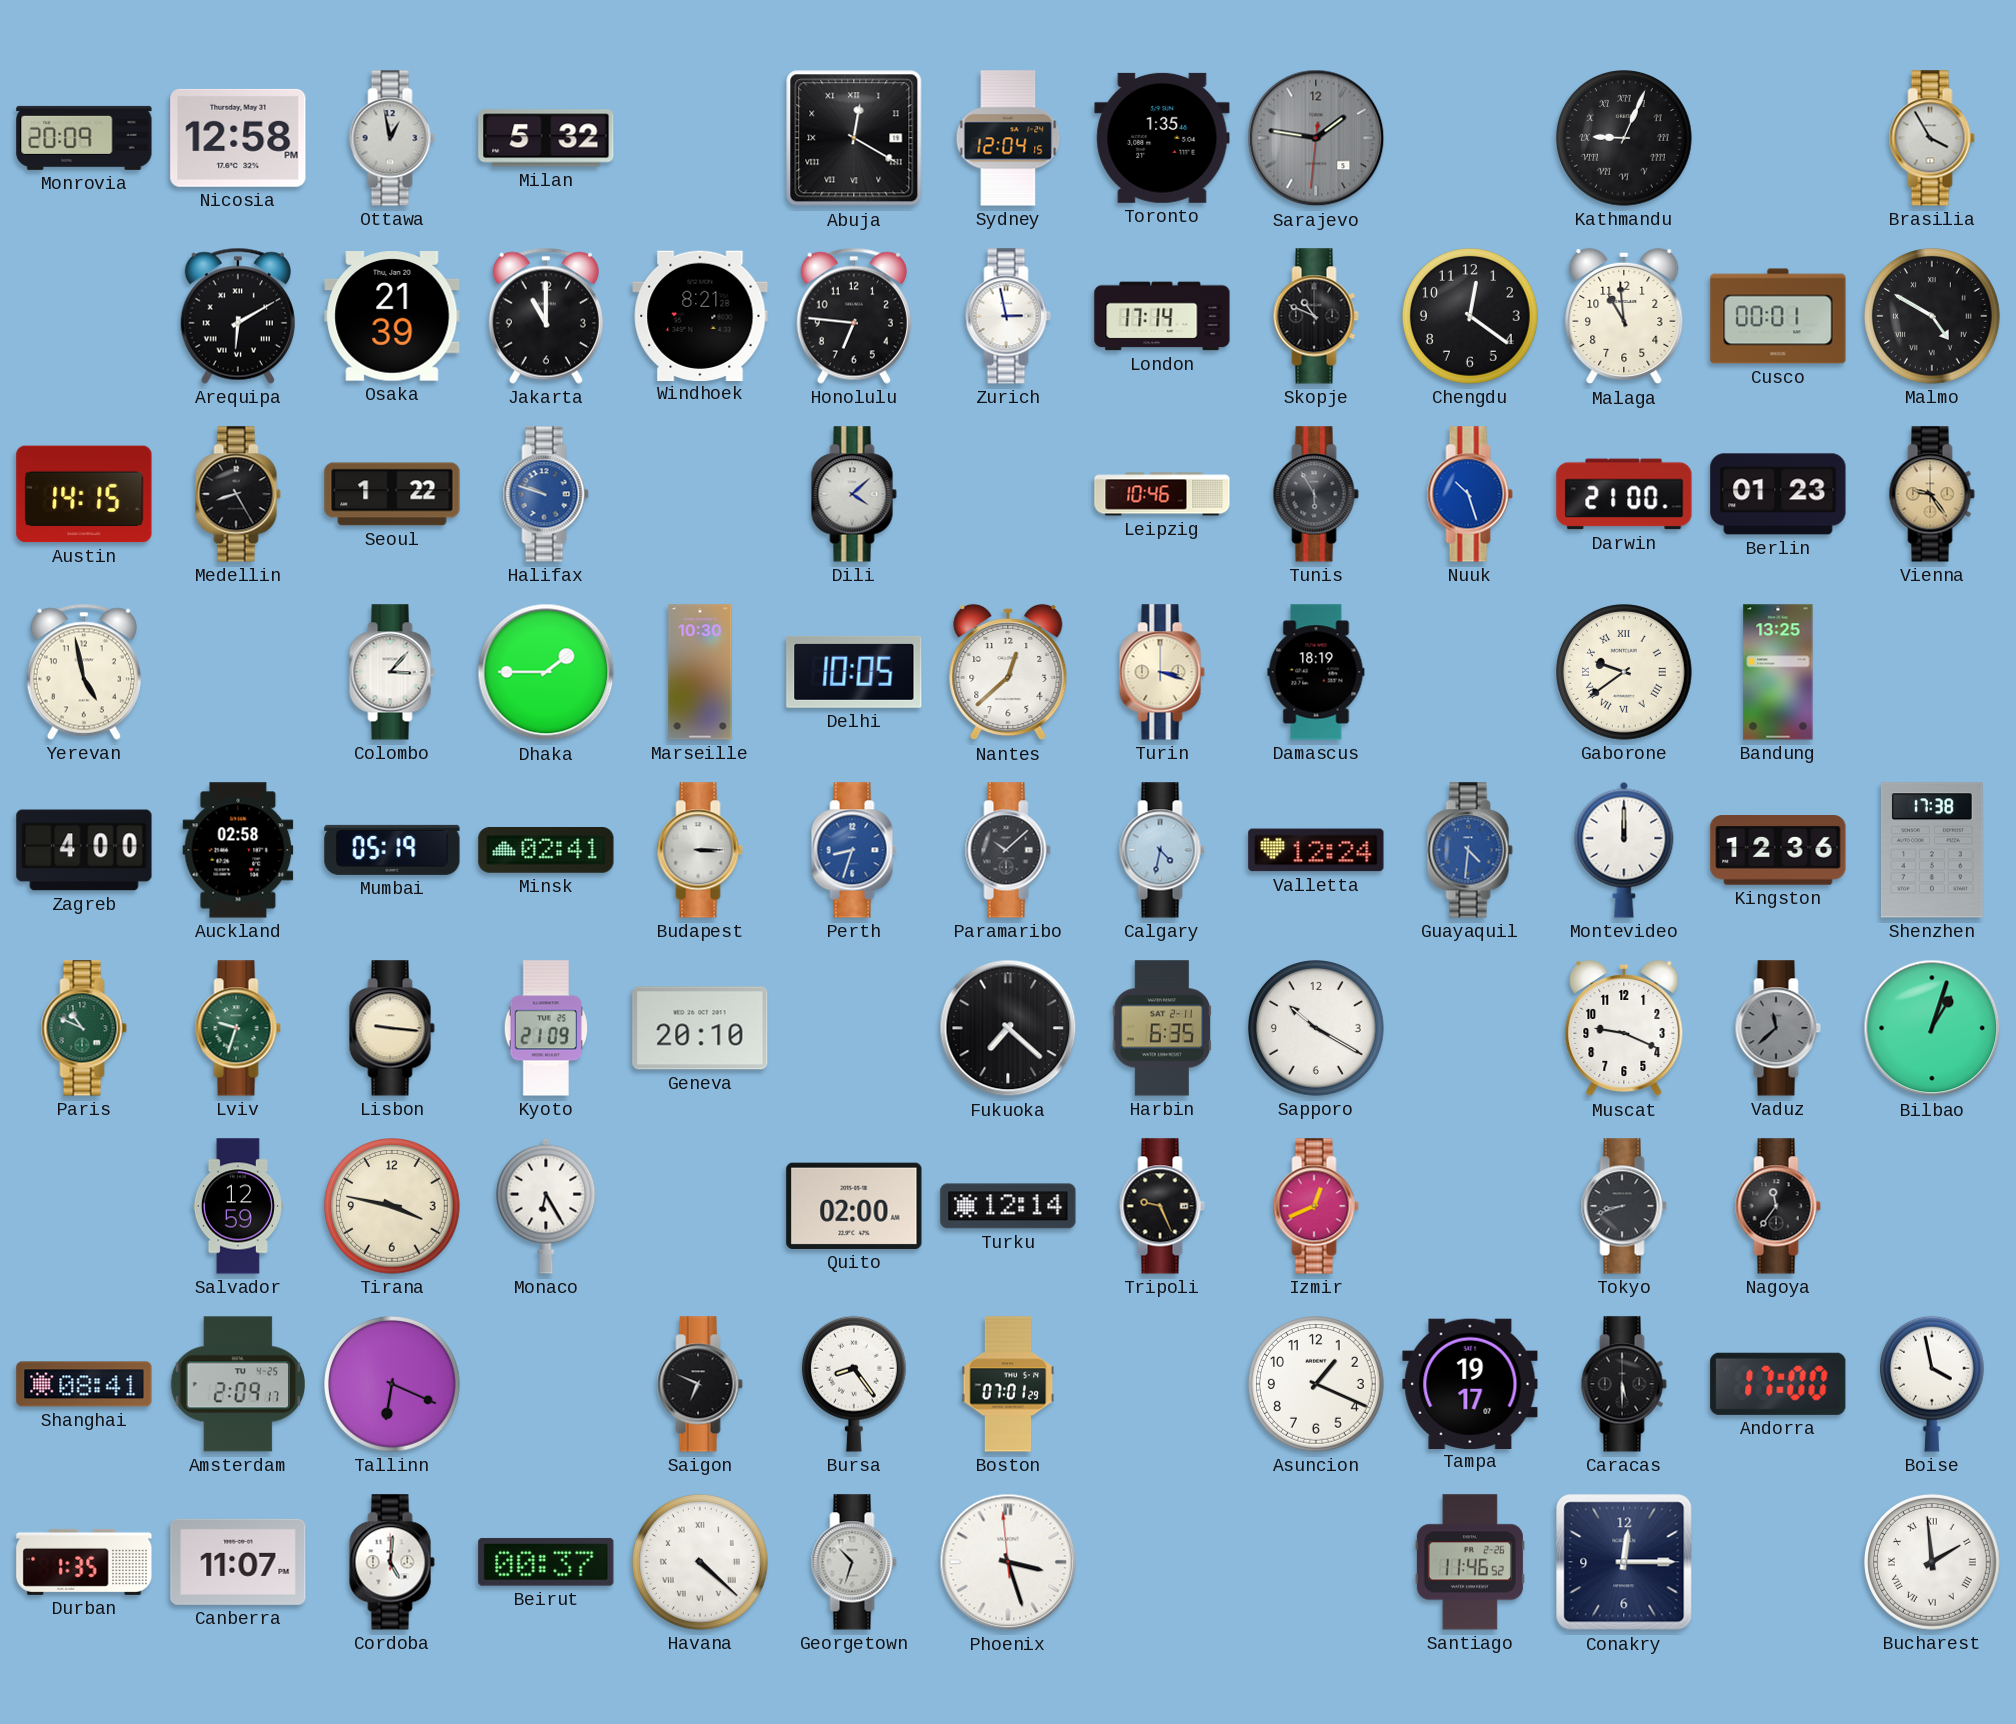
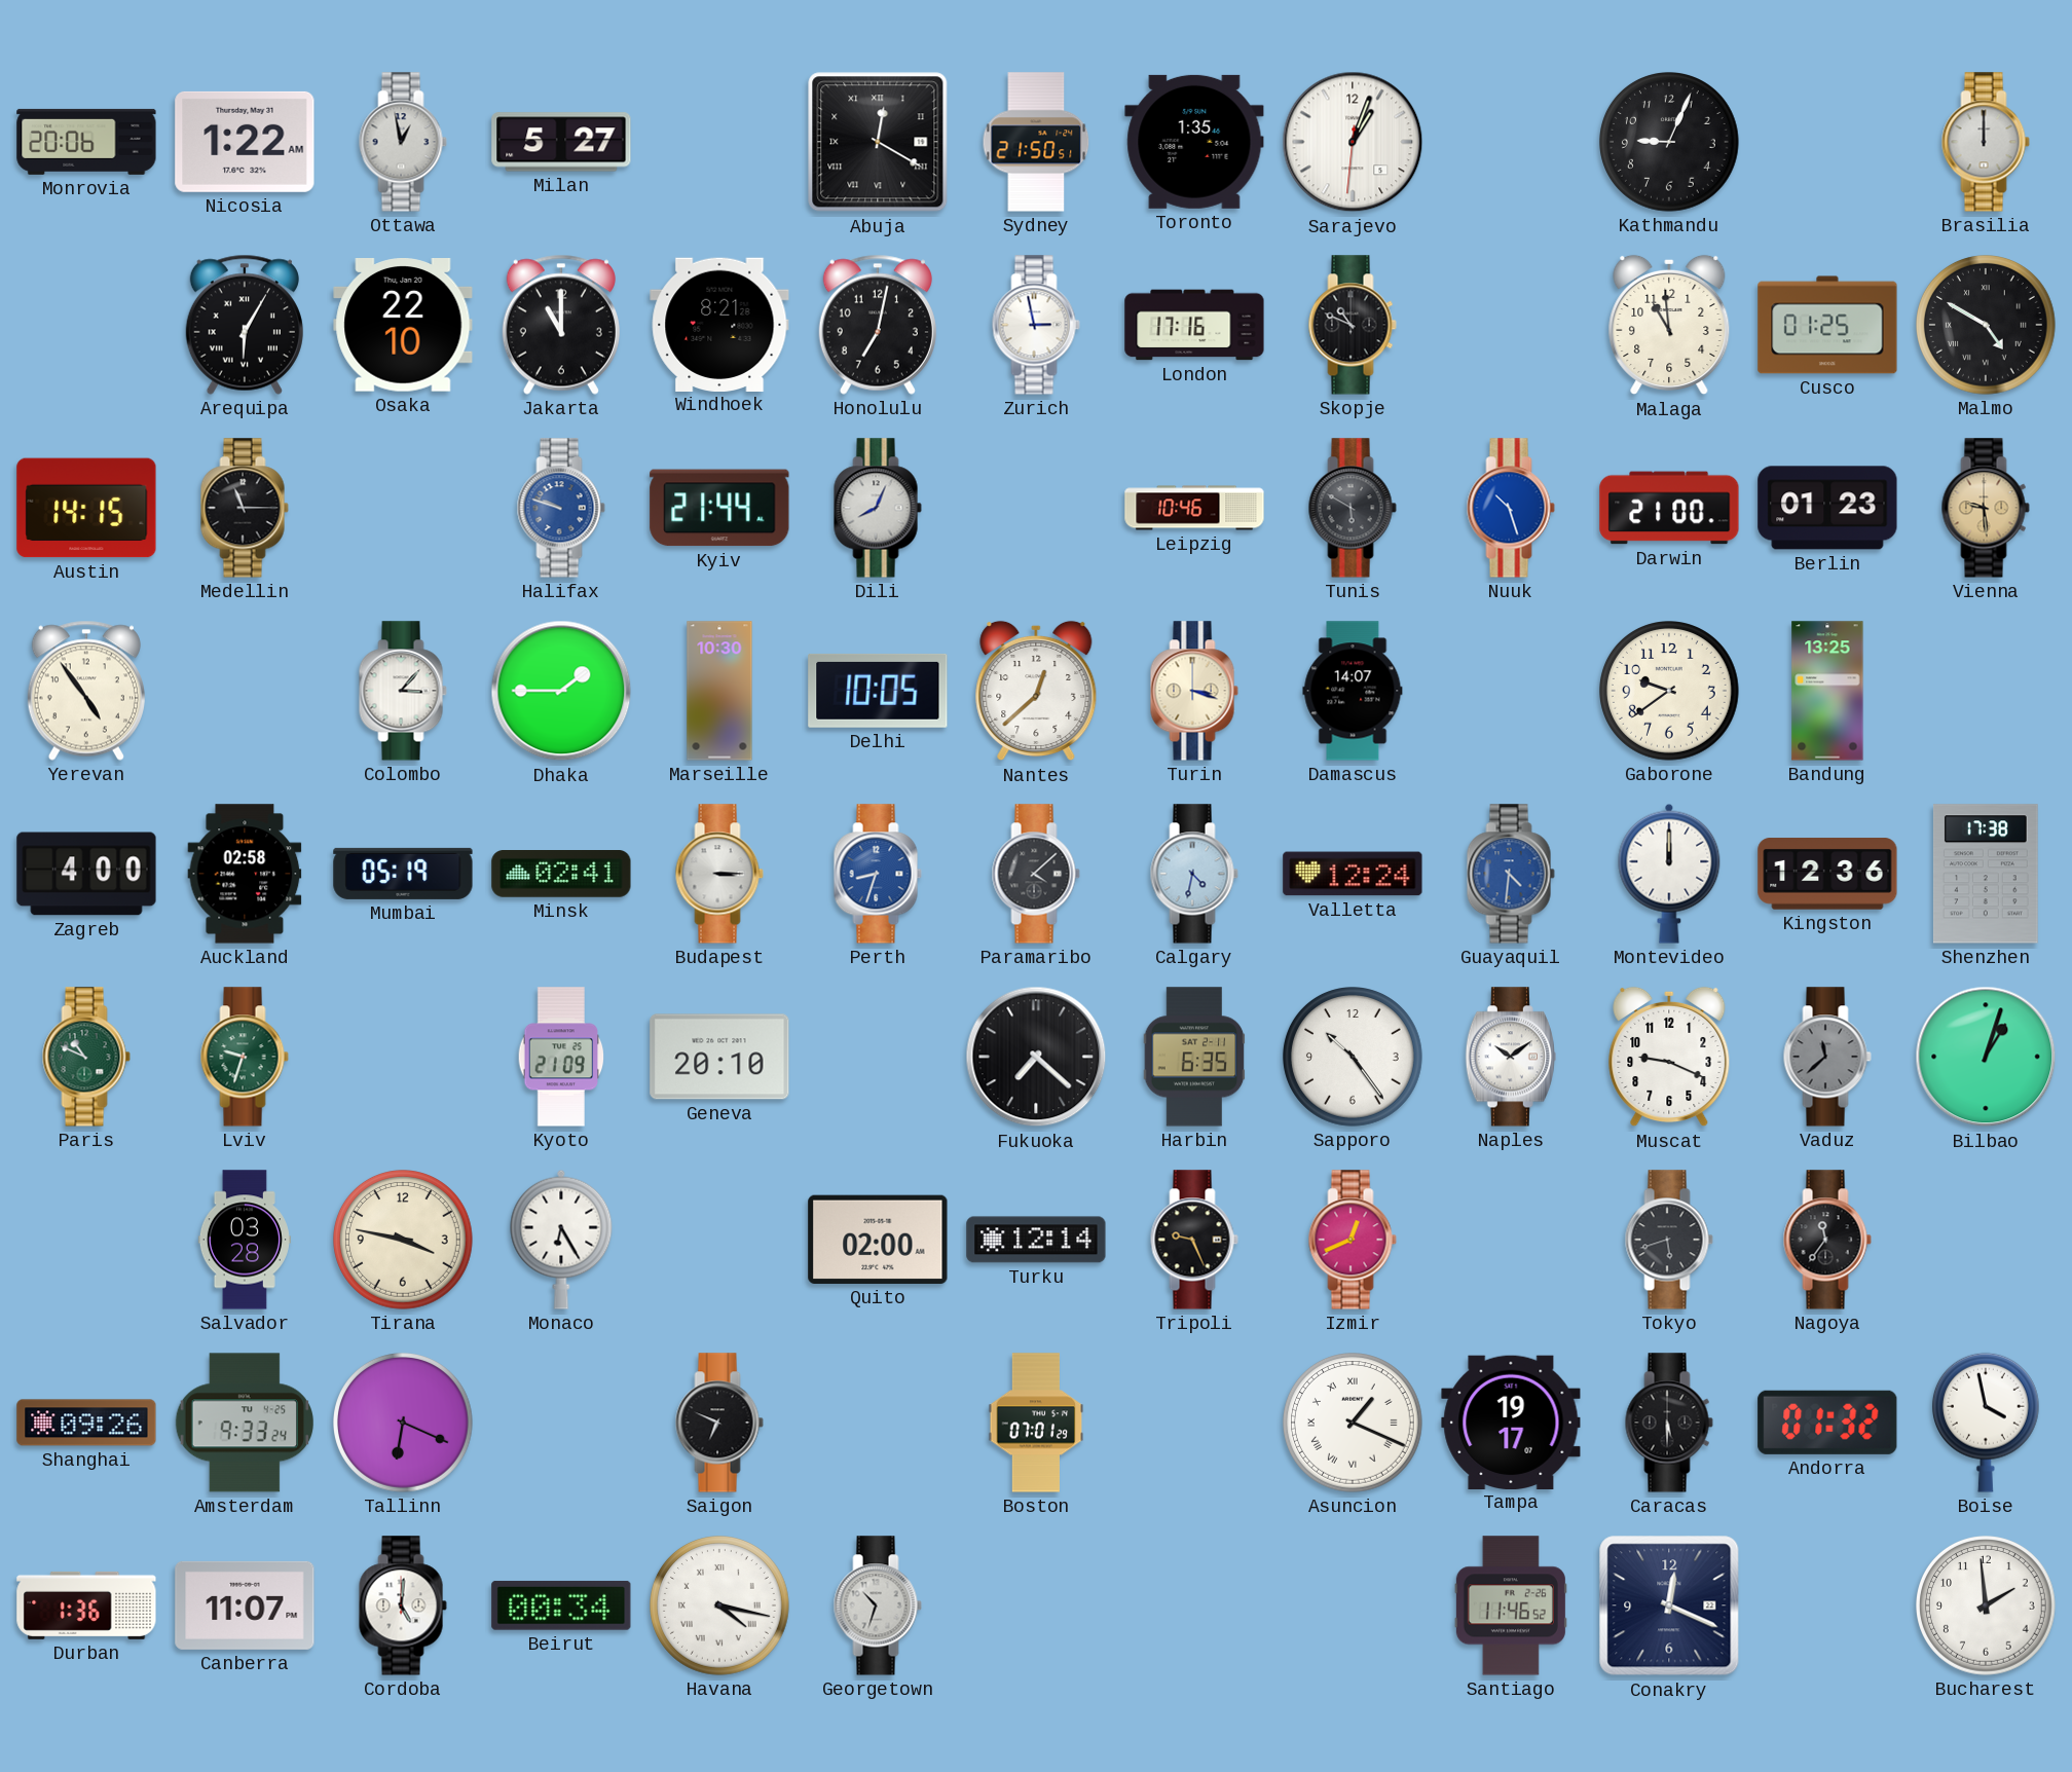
Monrovia: 20:09 -> 20:06
Nicosia: 12:58 -> 1:22
Milan: 5:32 -> 5:27
Sydney: 12:04 -> 21:50
Sarajevo: 1:46 -> 1:03
Sarajevo dial: grey -> white
Kathmandu numerals: Roman -> Arabic
Brasilia: 3:55 -> 12:00
Arequipa: 6:10 -> 6:05
Osaka: 21:39 -> 22:10
Honolulu: 6:46 -> 7:02
London: 17:14 -> 17:16
Chengdu: 12:21 -> none
Cusco: 00:01 -> 01:25
Medellin: 8:25 -> 11:15
Seoul: 1:22 -> none
Kyiv: none -> 21:44
Dili: 4:08 -> 8:04
Tunis: 5:55 -> 5:50
Vienna: 9:24 -> 9:29
Yerevan: 4:58 -> 4:54
Damascus: 18:19 -> 14:07
Gaborone numerals: Roman -> Arabic
Paramaribo: 10:08 -> 4:08
Lisbon: 9:16 -> none
Sapporo: 10:20 -> 10:24
Naples: none -> 10:09
Salvador: 12:59 -> 03:28
Tokyo: 8:42 -> 5:42
Shanghai: 08:41 -> 09:26
Amsterdam: 2:09 -> 9:33
Bursa: 8:24 -> none
Asuncion numerals: Arabic -> Roman
Andorra: 17:00 -> 01:32
Durban: 1:35 -> 1:36
Beirut: 00:37 -> 00:34
Havana: 4:22 -> 4:17
Phoenix: 3:26 -> none
Conakry: 12:15 -> 12:19
Bucharest numerals: Roman -> Arabic
